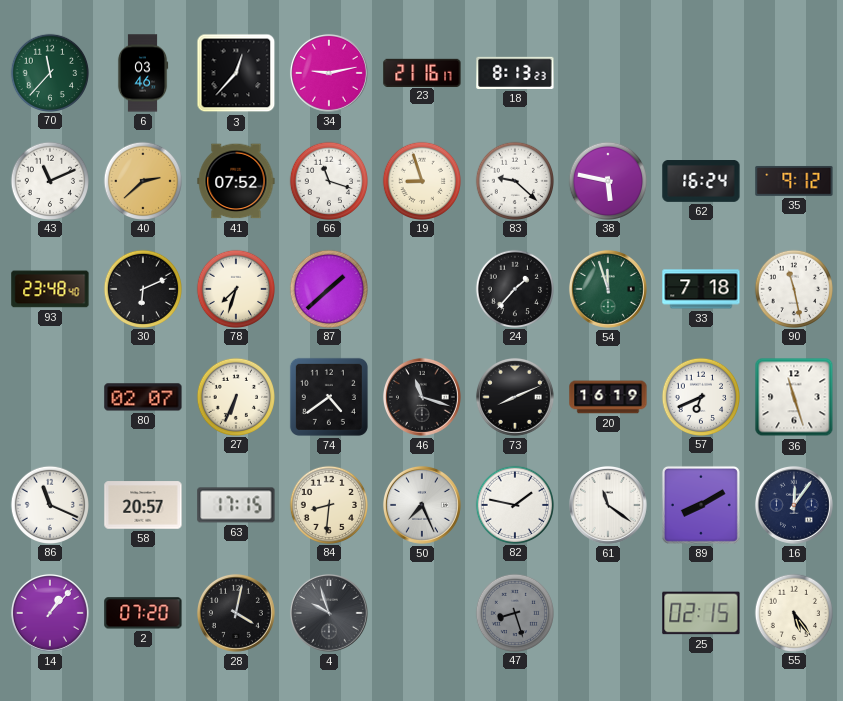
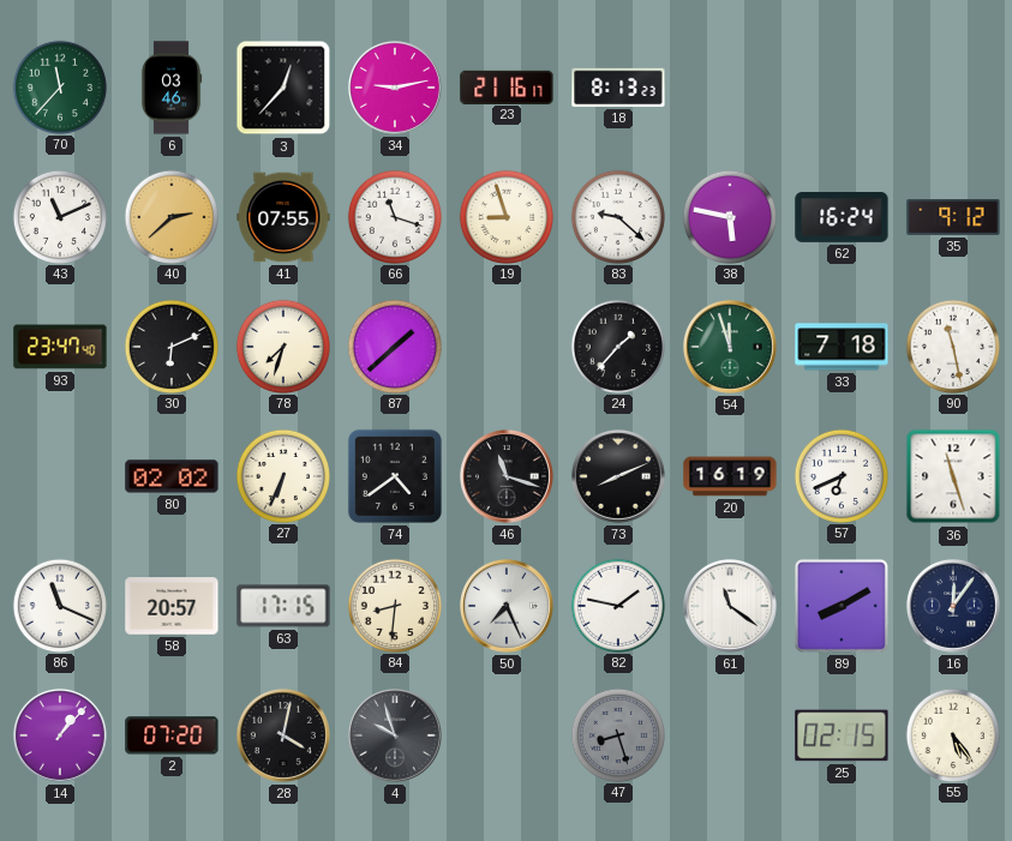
41: 07:52 -> 07:55
93: 23:48 -> 23:47
80: 02:07 -> 02:02
